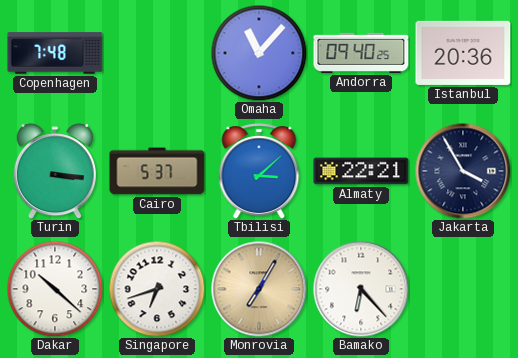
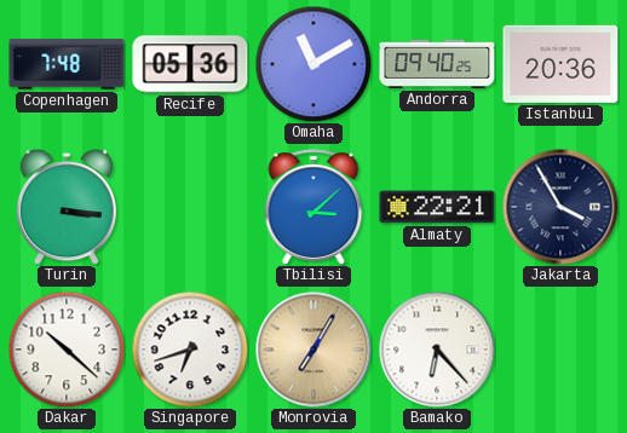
Recife: none -> 05:36
Omaha: 11:07 -> 11:10
Cairo: 5:37 -> none
